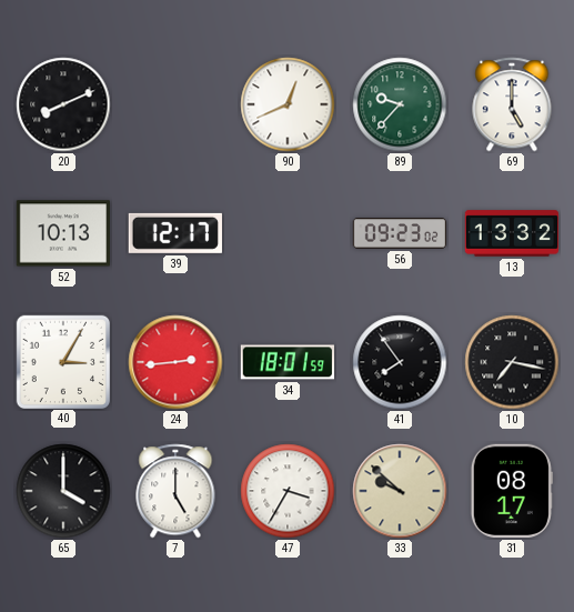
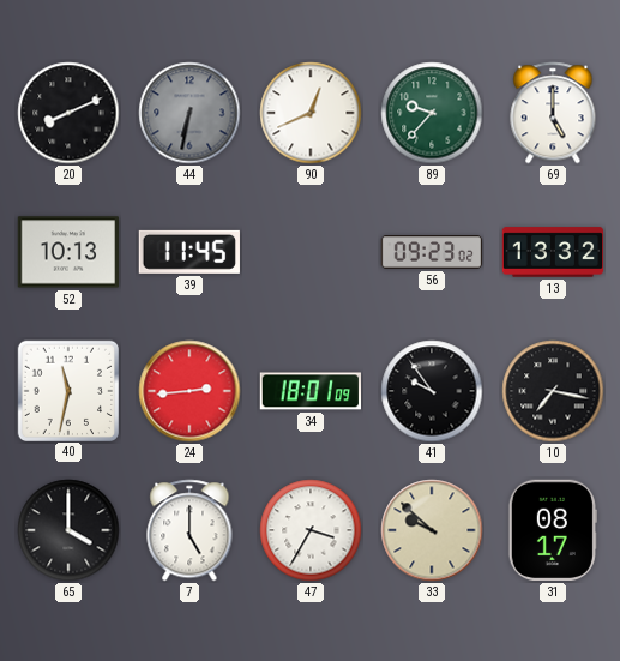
44: none -> 6:32
39: 12:17 -> 11:45
40: 3:05 -> 11:32
34: 18:01:59 -> 18:01:09
41: 7:54 -> 9:54
